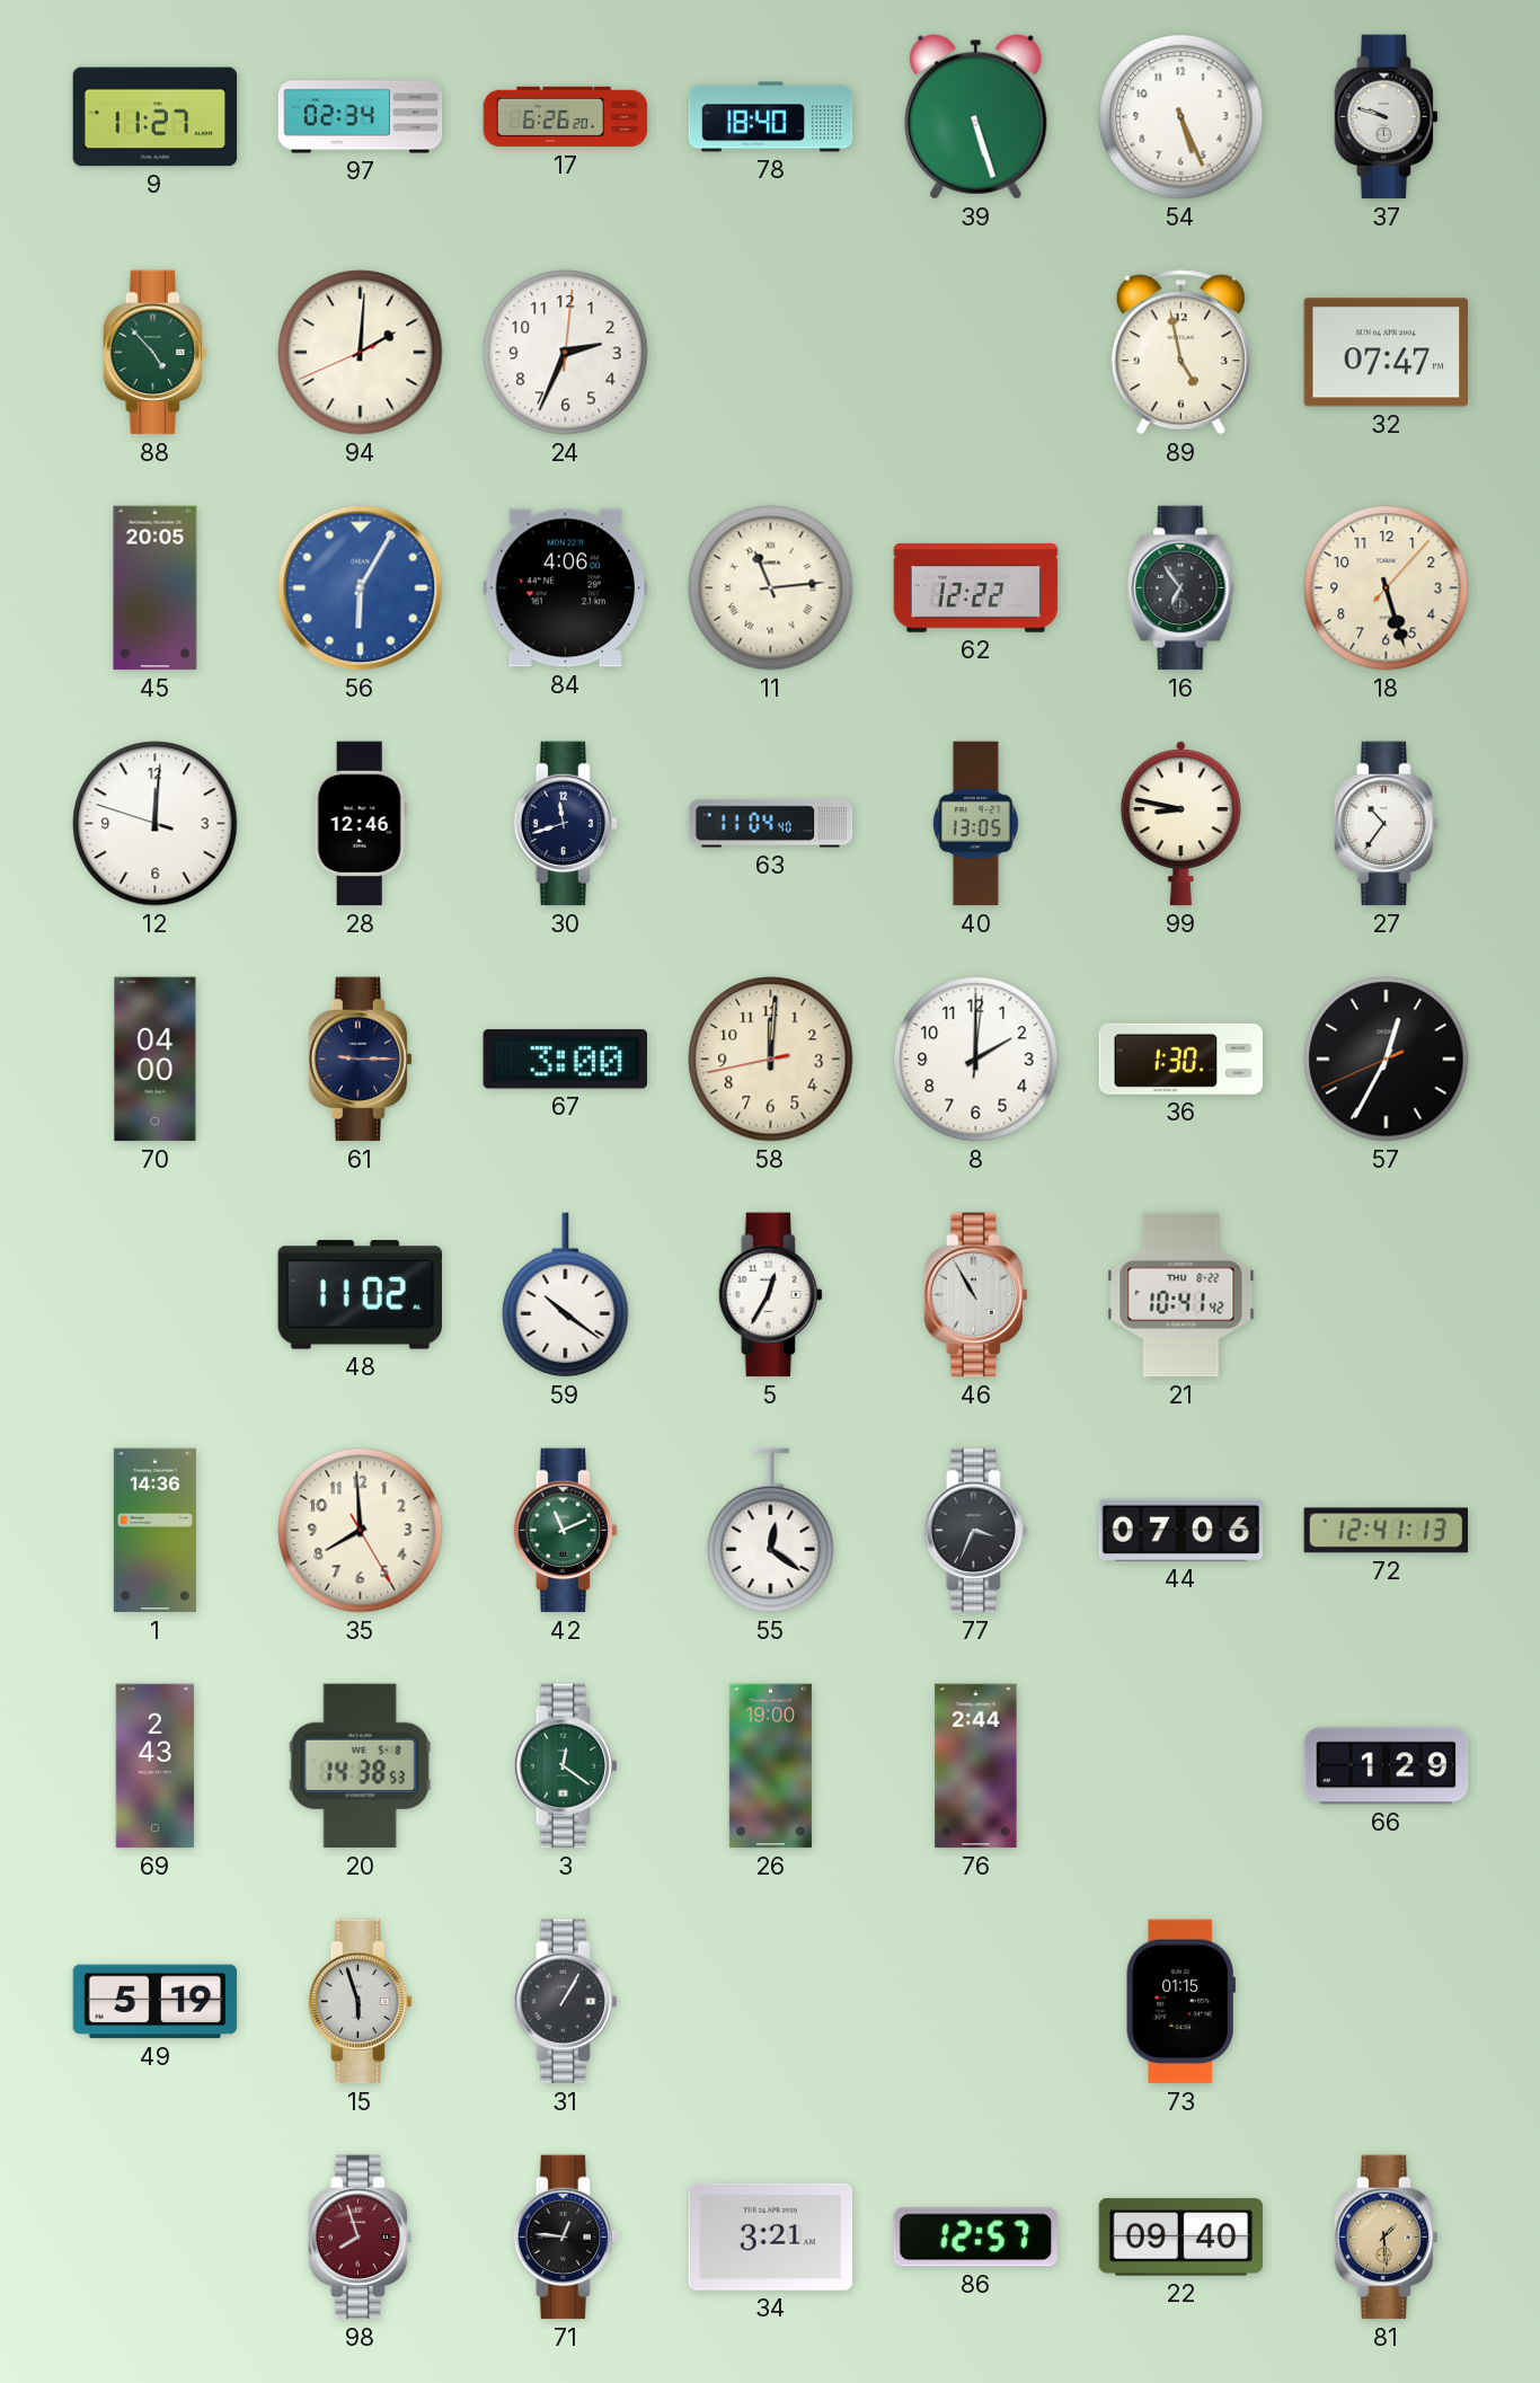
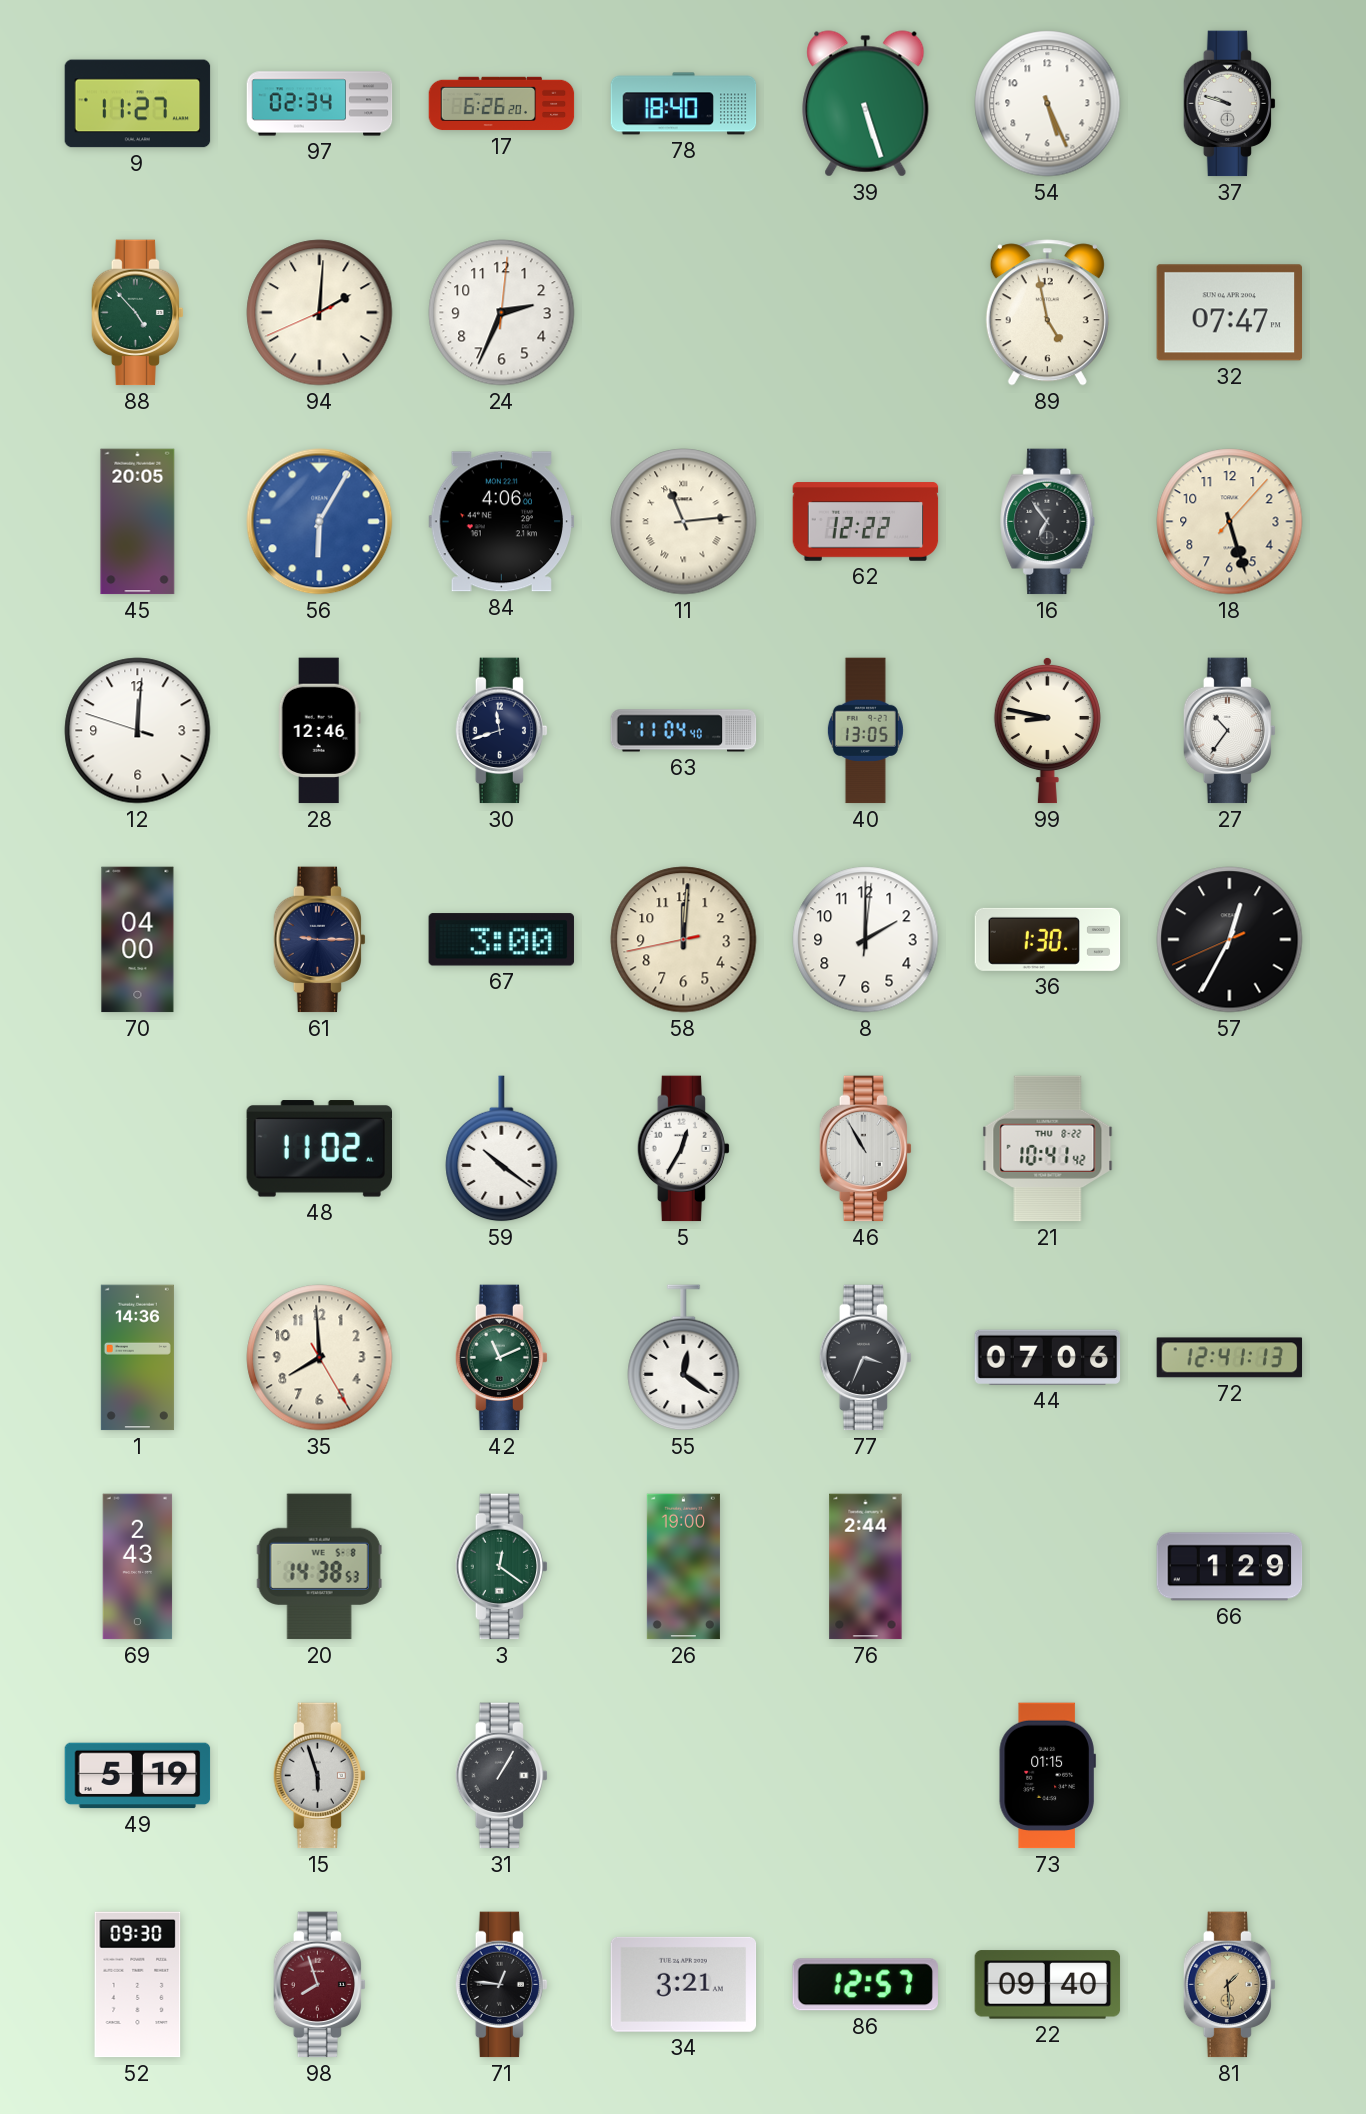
52: none -> 09:30
